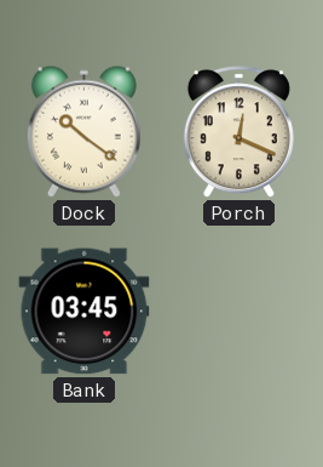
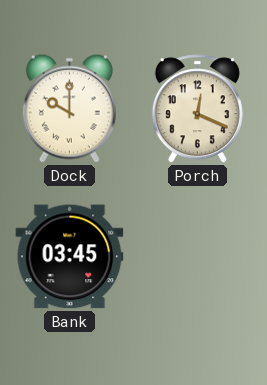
Dock: 10:21 -> 10:00
